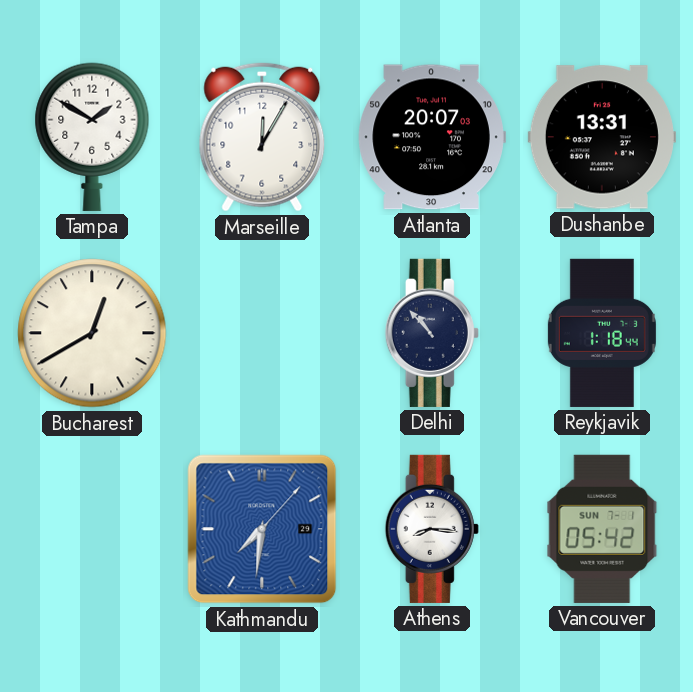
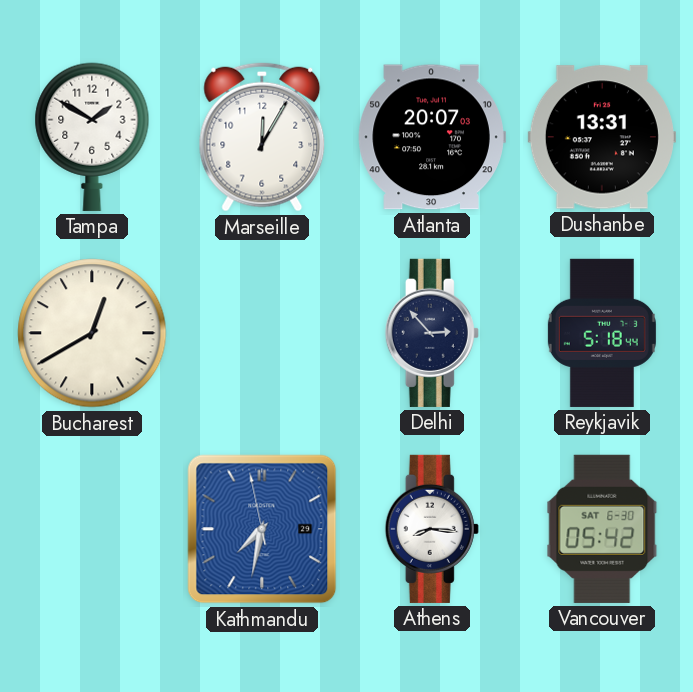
Delhi: 10:53 -> 2:53
Reykjavik: 1:18 -> 5:18
Kathmandu: 7:31:07 -> 7:31:58
Vancouver date: SUN 7-1 -> SAT 6-30
